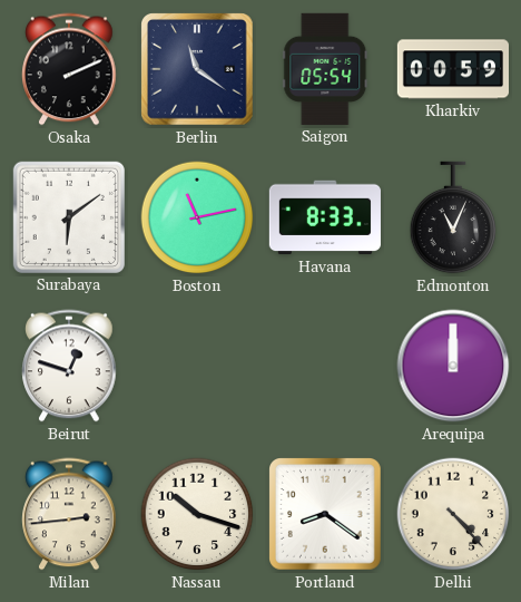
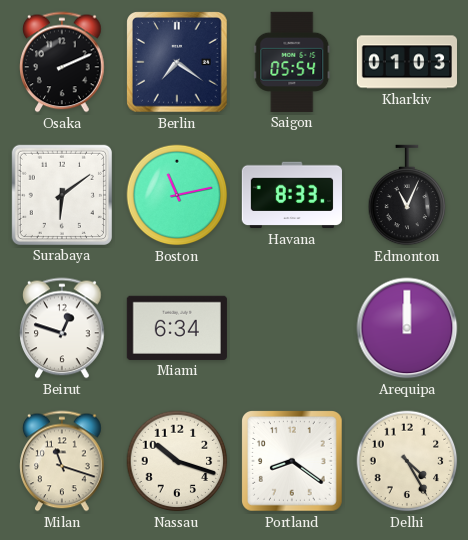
Berlin: 11:21 -> 7:21
Kharkiv: 00:59 -> 01:03
Miami: none -> 6:34
Milan: 2:44 -> 11:18
Delhi: 4:23 -> 4:25
